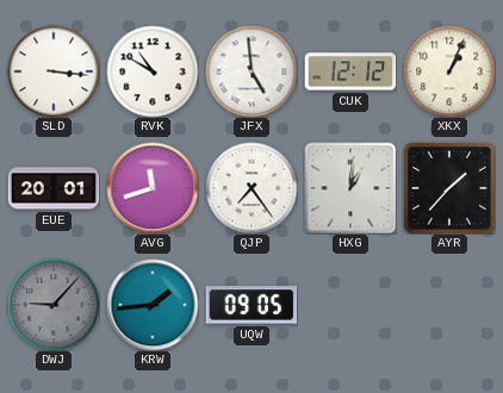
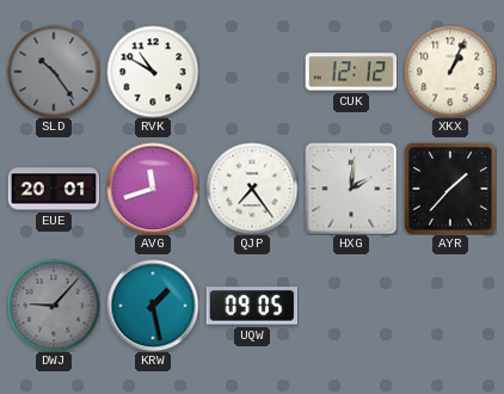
SLD: 3:16 -> 10:24
SLD dial: white -> grey
JFX: 4:59 -> none
HXG: 1:01 -> 2:01
KRW: 1:44 -> 1:28
